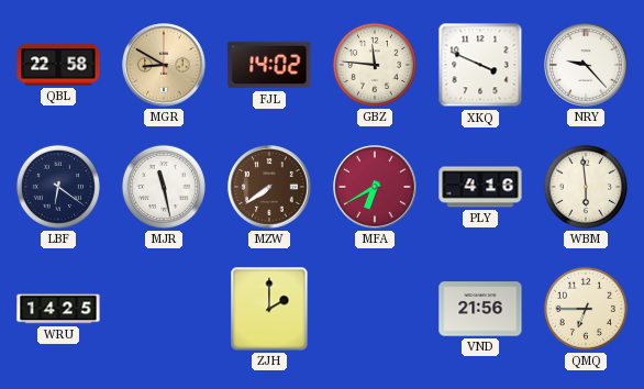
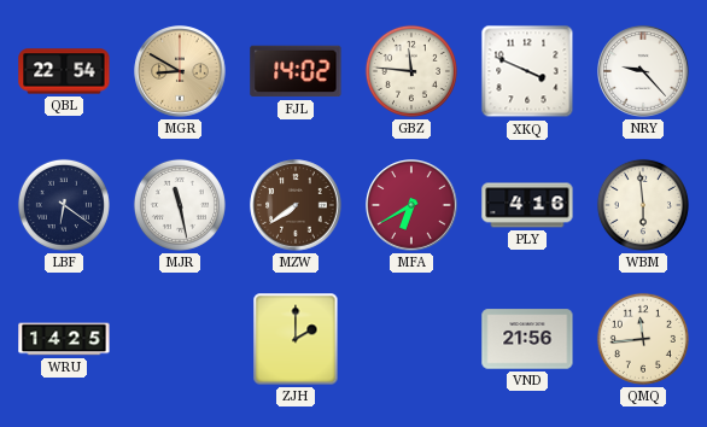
QBL: 22:58 -> 22:54
QMQ: 6:45 -> 11:44
